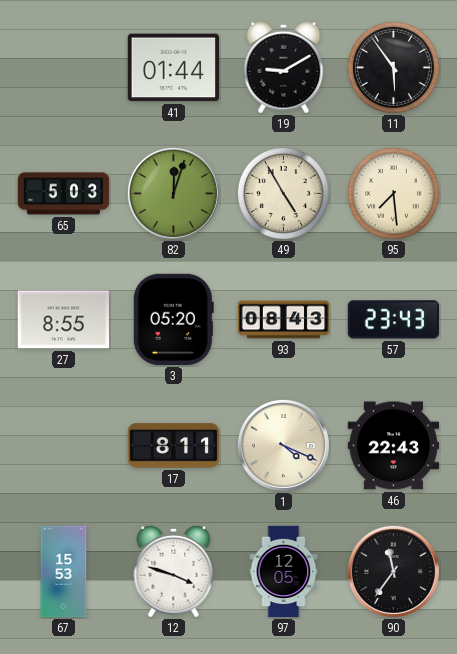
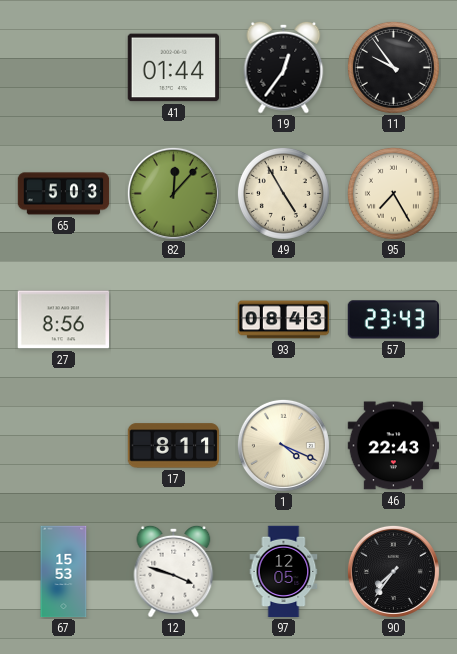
19: 9:10 -> 12:36
11: 5:54 -> 9:54
82: 12:03 -> 12:07
95: 7:29 -> 7:25
27: 8:55 -> 8:56
3: 05:20 -> none
90: 11:36 -> 7:36
